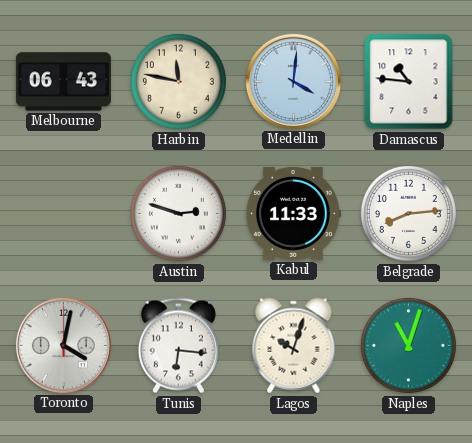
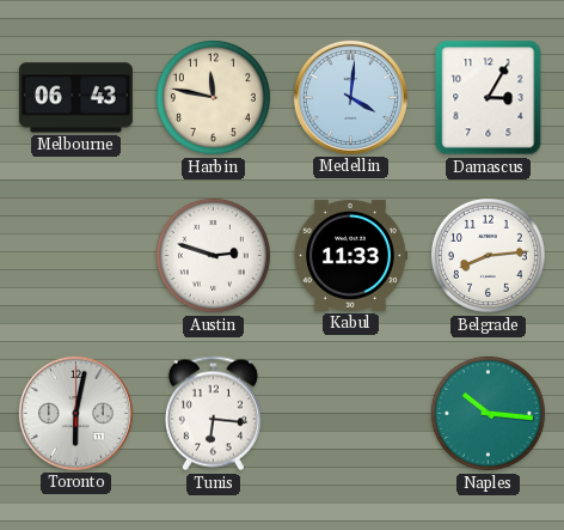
Damascus: 10:46 -> 3:05
Toronto: 4:02 -> 6:02
Lagos: 10:03 -> none
Naples: 11:03 -> 10:16
